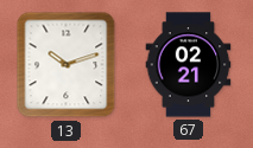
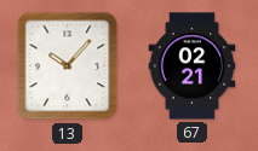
13: 10:12 -> 10:07
